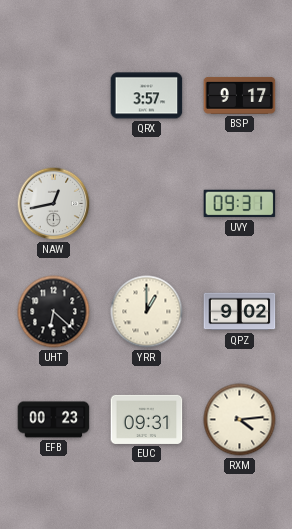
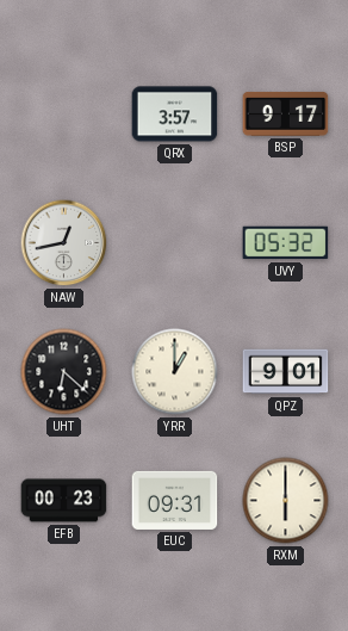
UVY: 09:31 -> 05:32
QPZ: 9:02 -> 9:01
RXM: 4:14 -> 6:00
